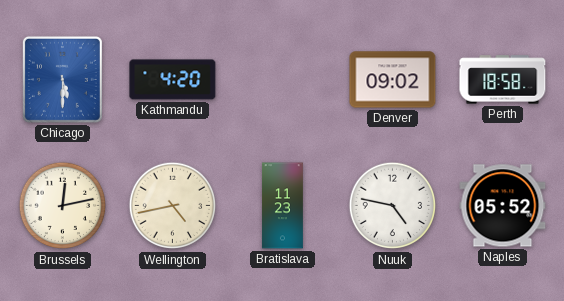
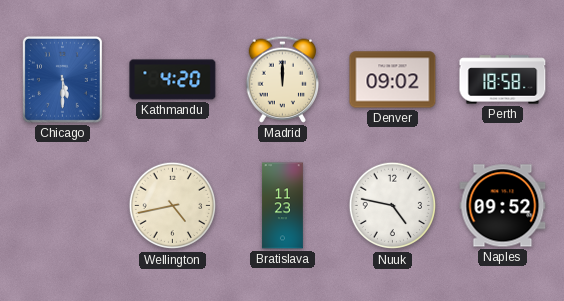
Madrid: none -> 12:00
Brussels: 12:13 -> none
Naples: 05:52 -> 09:52
